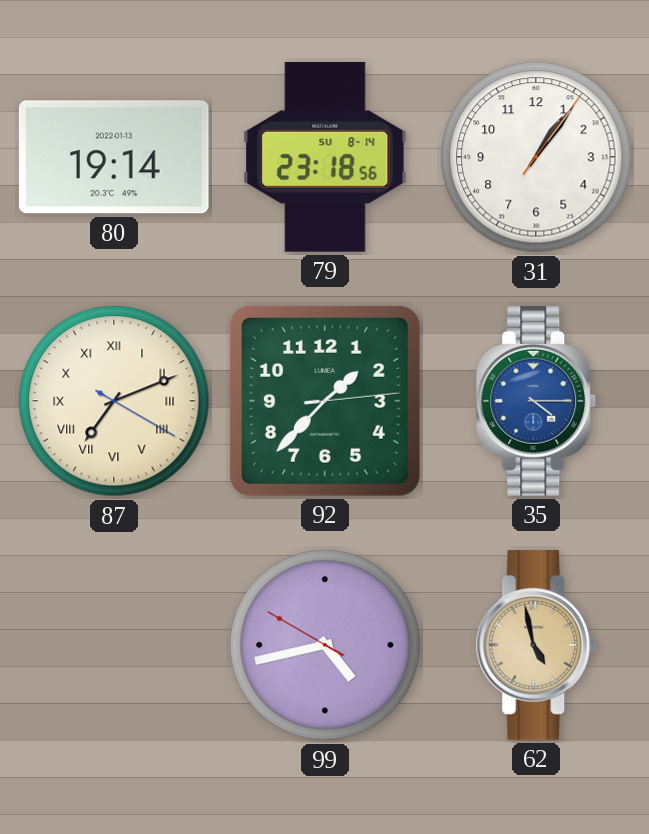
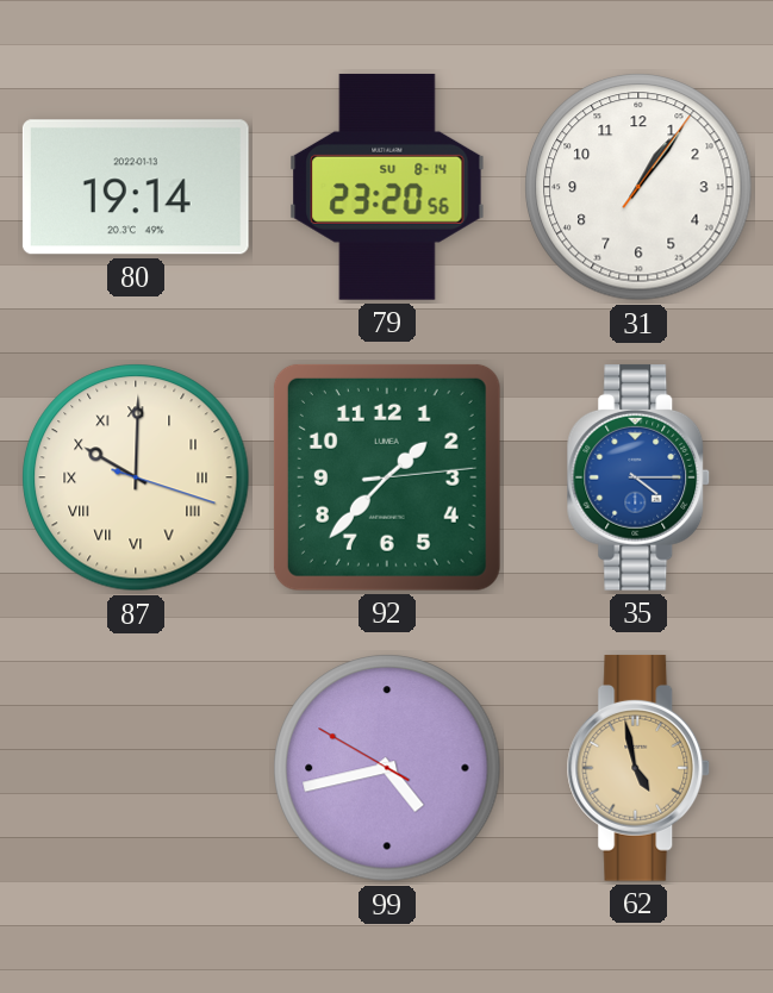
79: 23:18 -> 23:20
87: 7:11 -> 10:00
